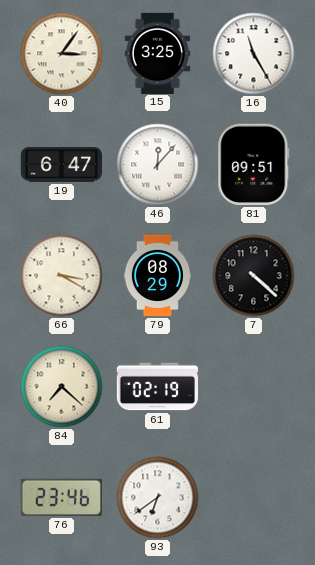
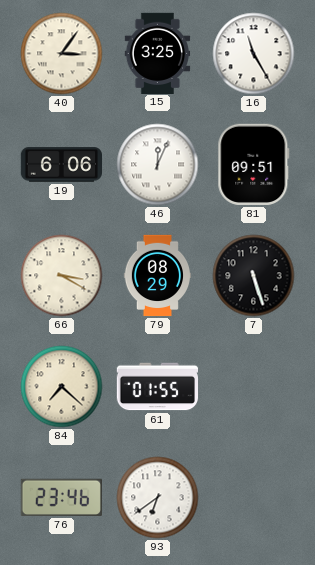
19: 6:47 -> 6:06
46: 12:07 -> 12:04
7: 4:22 -> 5:27
61: 02:19 -> 01:55
